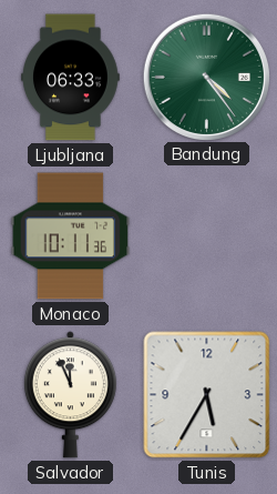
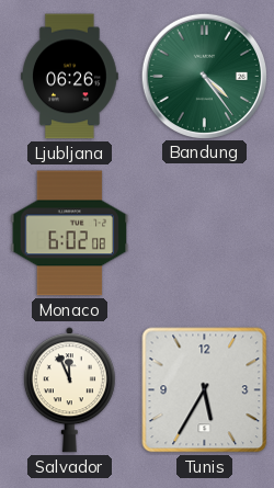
Ljubljana: 06:33 -> 06:26
Monaco: 10:11 -> 6:02
